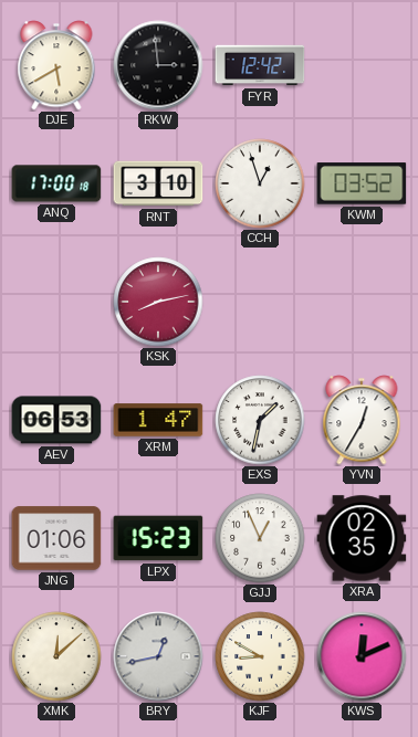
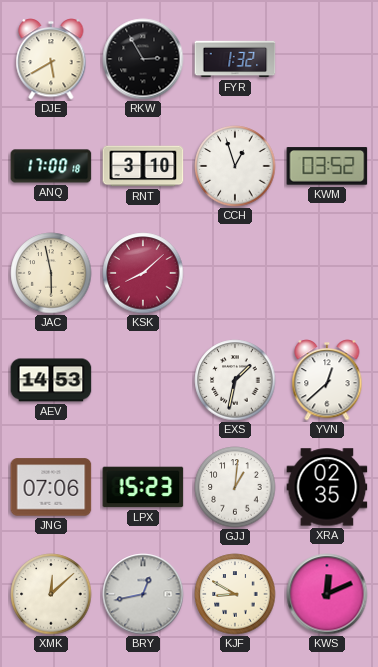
RKW: 2:59 -> 2:55
FYR: 12:42 -> 1:32
JAC: none -> 5:58
KSK: 8:13 -> 8:08
AEV: 06:53 -> 14:53
XRM: 1:47 -> none
YVN: 12:35 -> 12:38
JNG: 01:06 -> 07:06
GJJ: 12:56 -> 1:01
